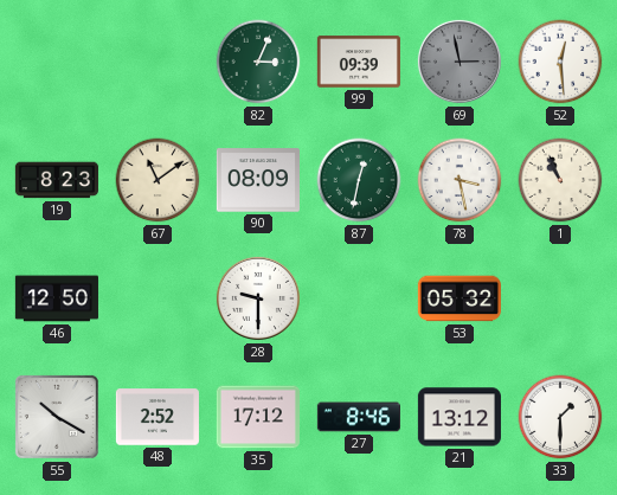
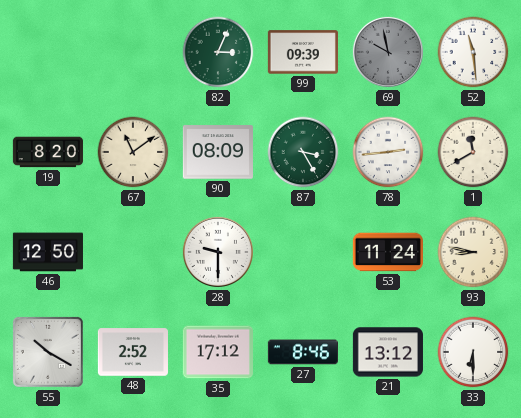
69: 2:58 -> 9:58
52: 12:29 -> 11:29
19: 8:23 -> 8:20
87: 12:32 -> 3:25
78: 3:28 -> 2:44
1: 10:56 -> 11:40
53: 05:32 -> 11:24
93: none -> 8:47
33: 1:30 -> 6:30
